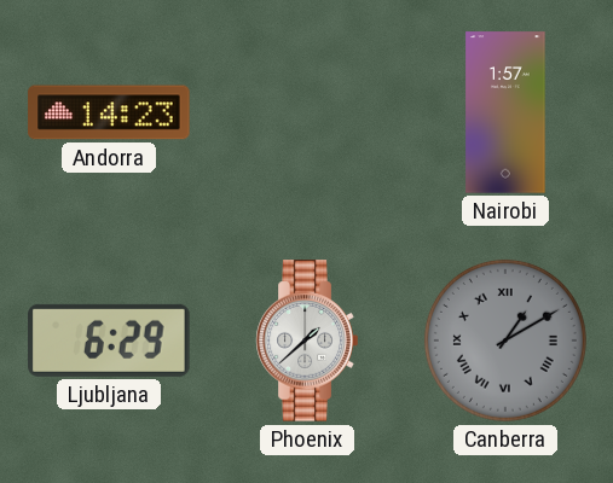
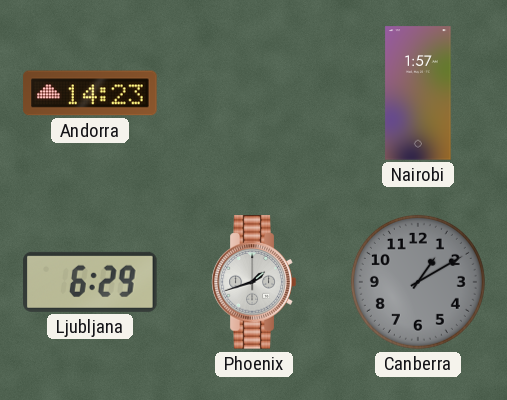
Phoenix: 1:38 -> 1:42
Canberra numerals: Roman -> Arabic
